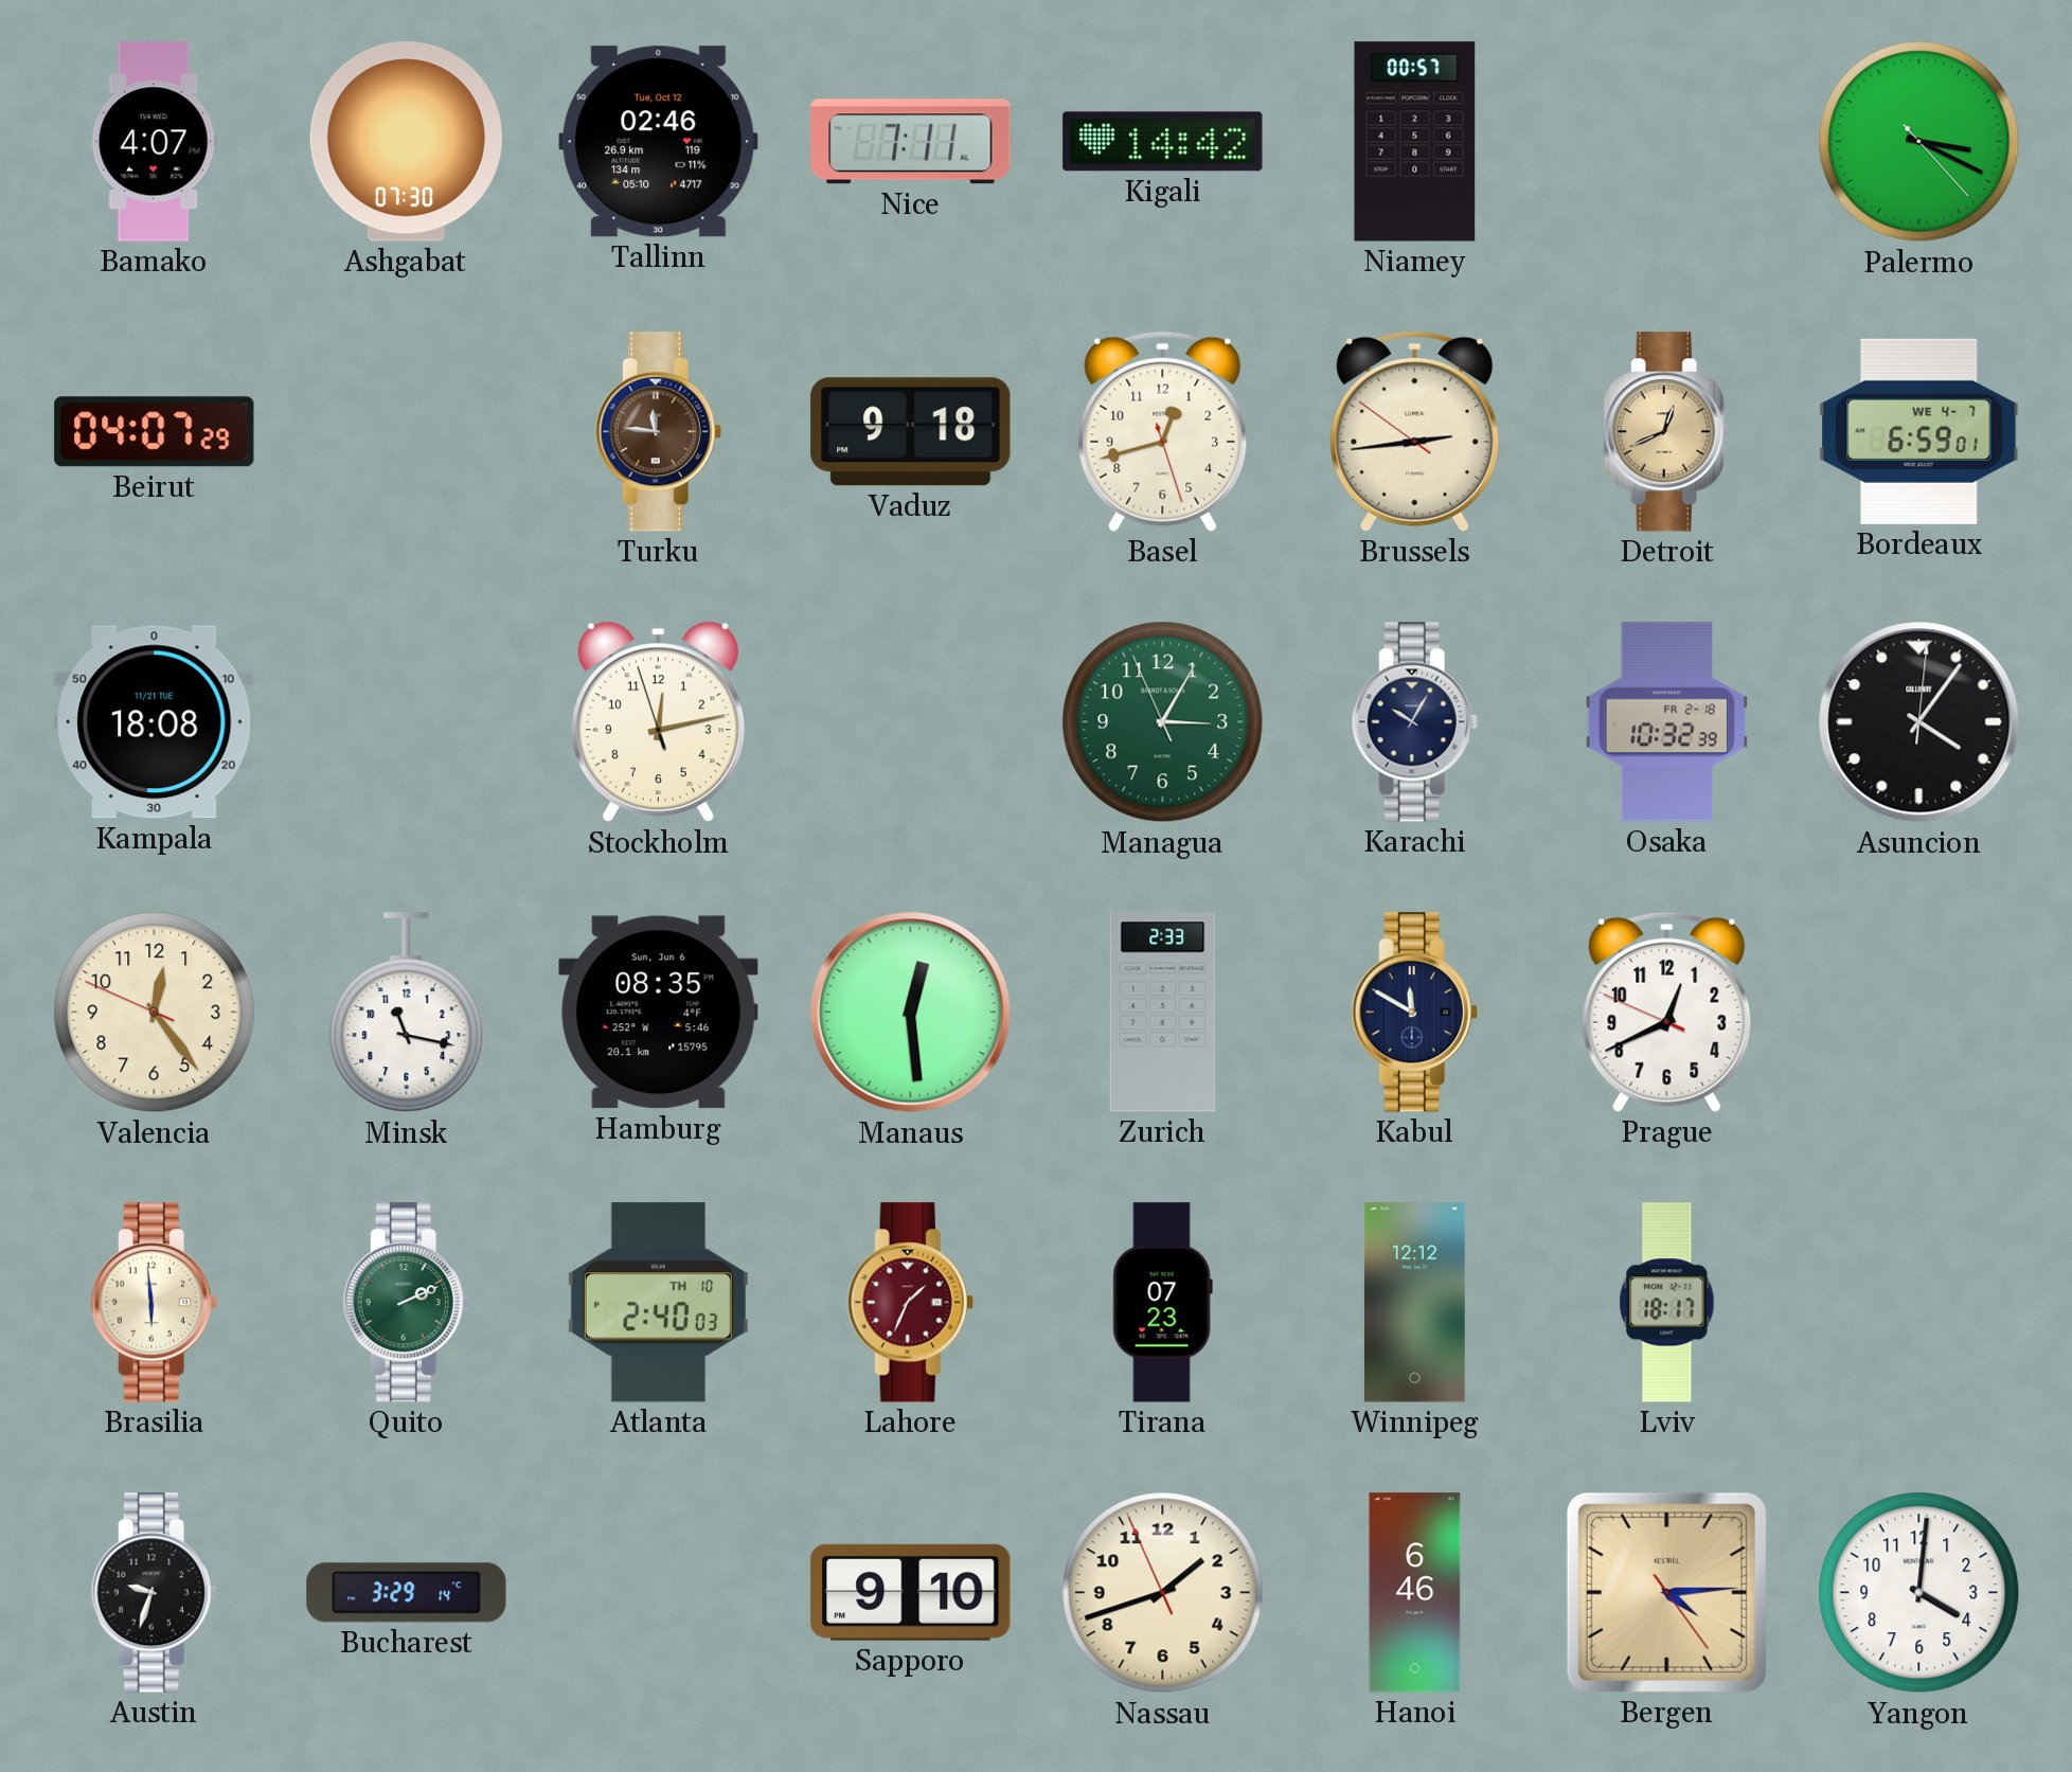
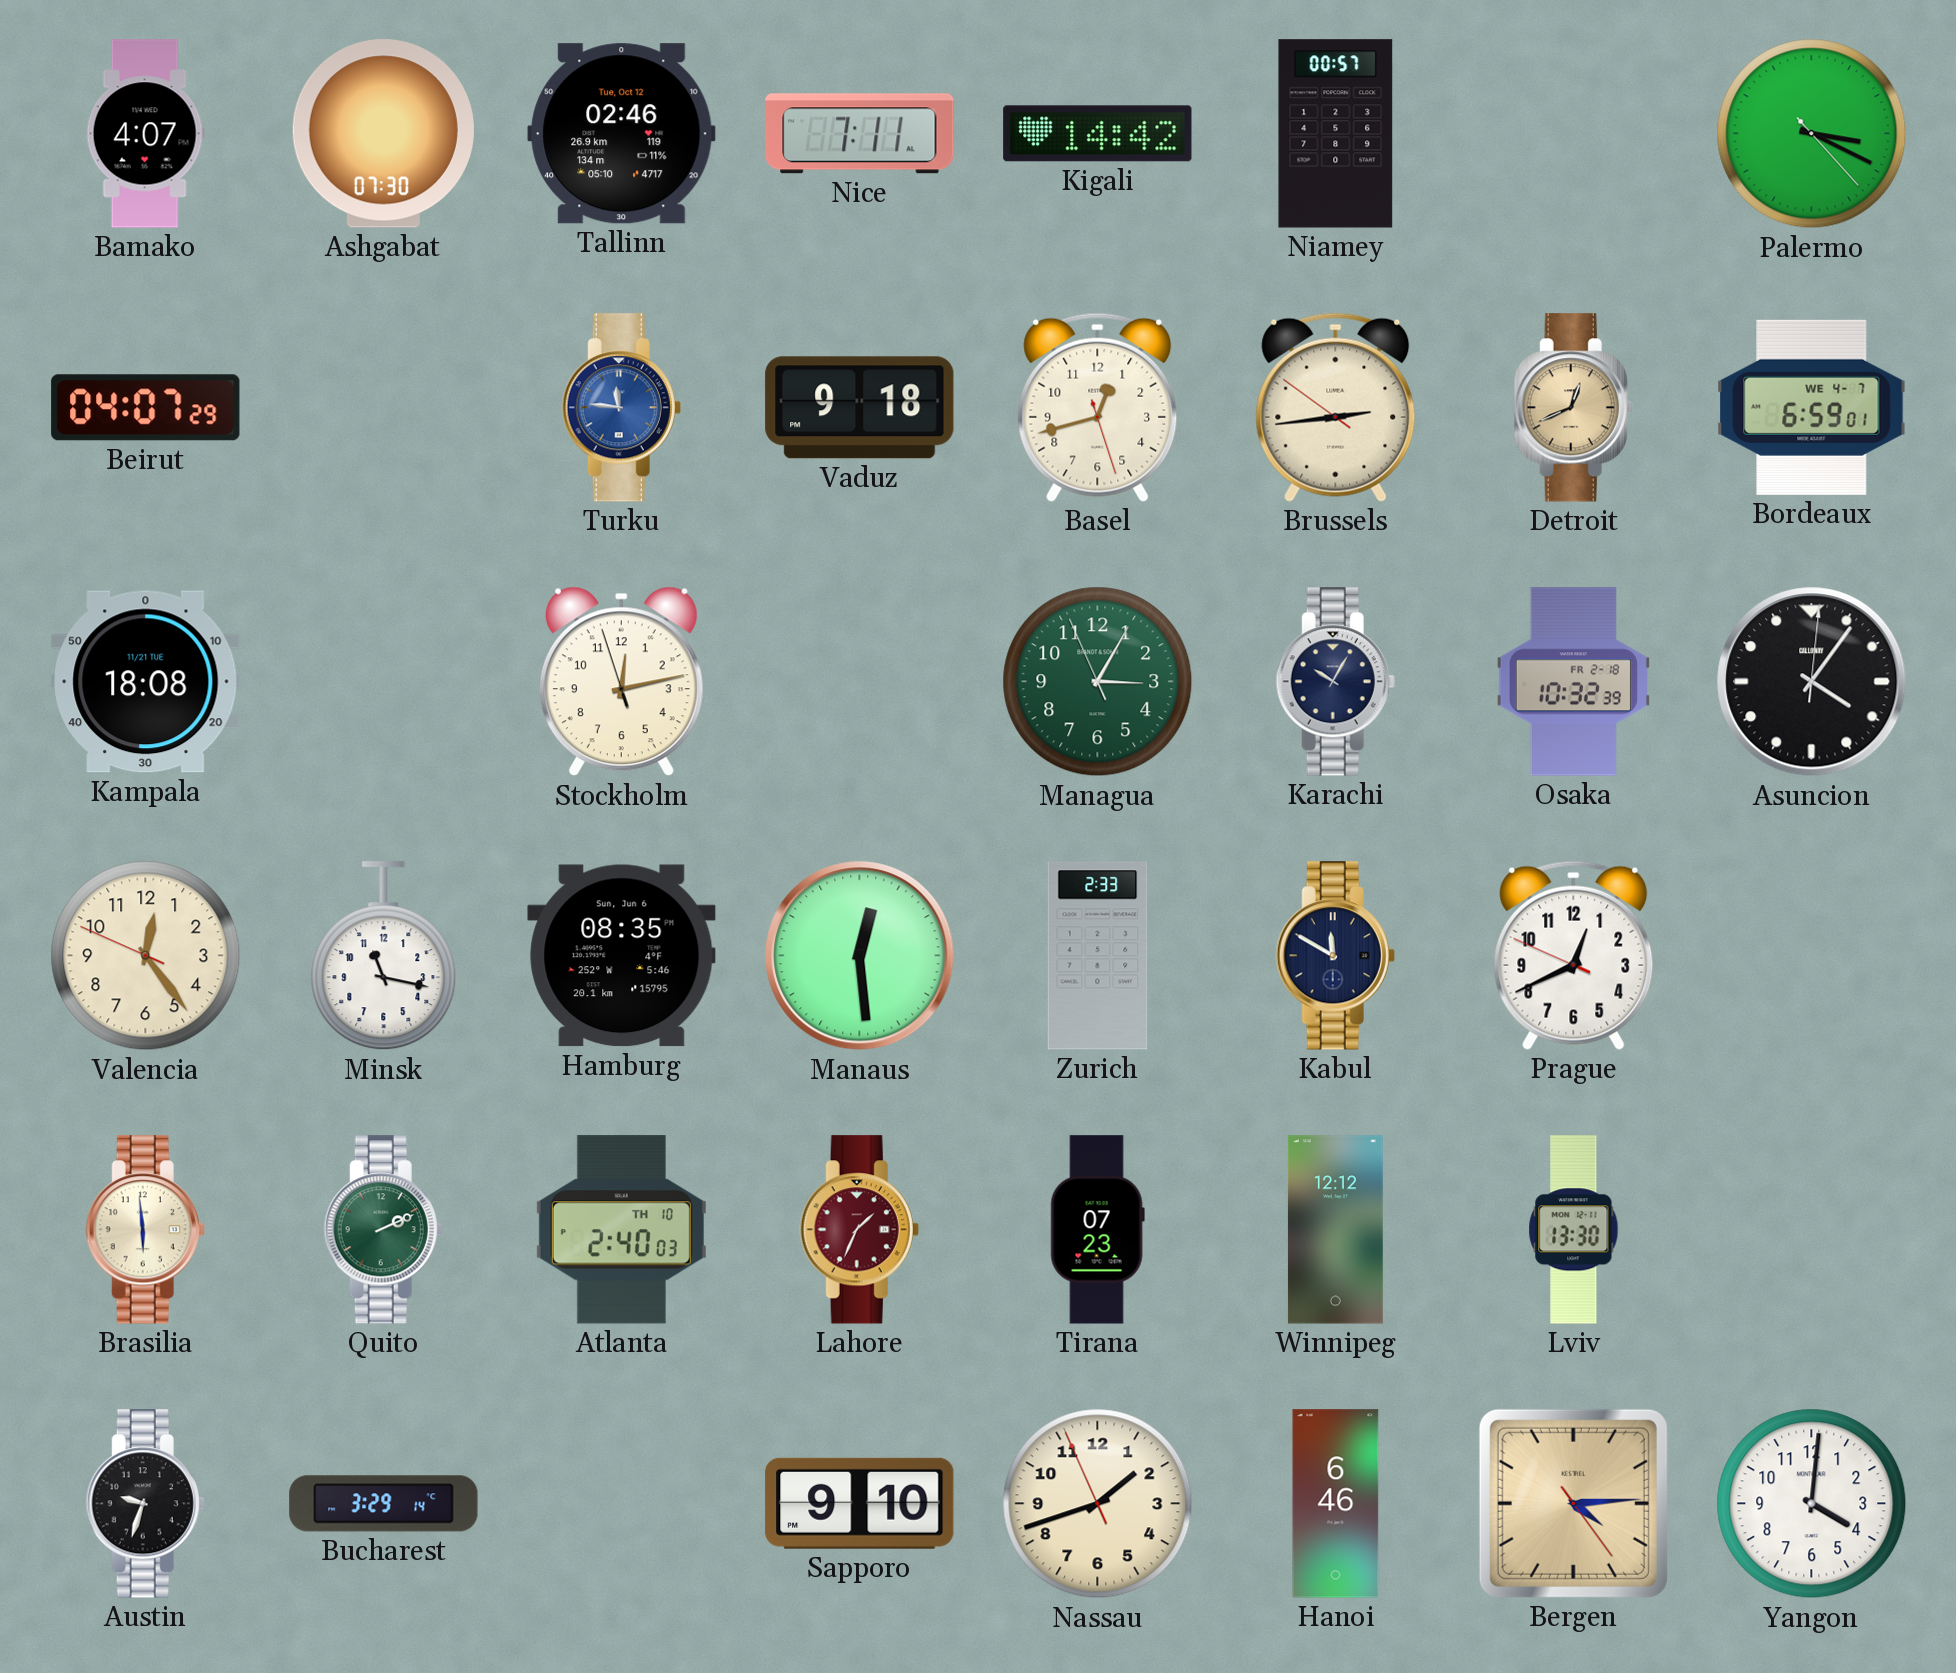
Turku dial: brown -> blue
Lviv: 18:17 -> 13:30
